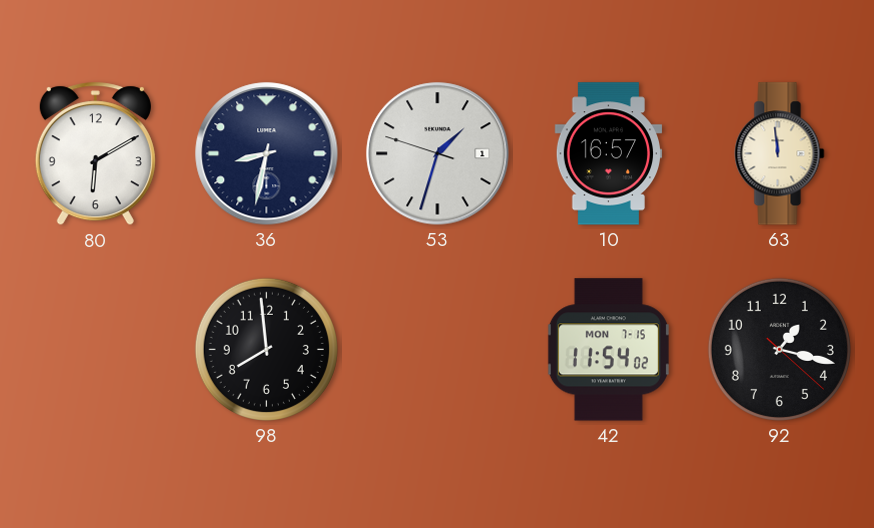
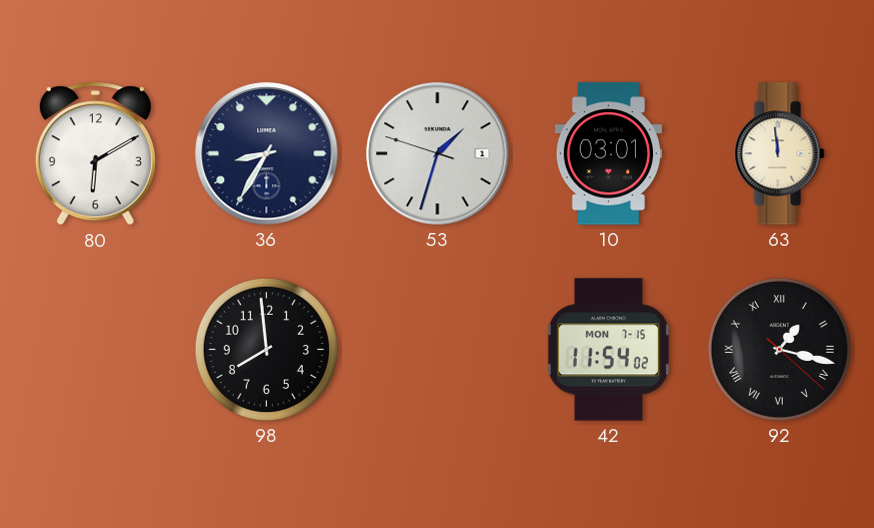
36: 8:32 -> 8:35
10: 16:57 -> 03:01
92 numerals: Arabic -> Roman
